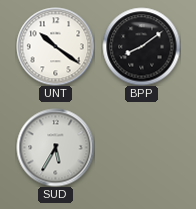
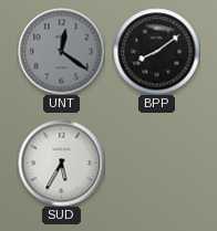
UNT: 10:21 -> 12:21
UNT dial: white -> grey
